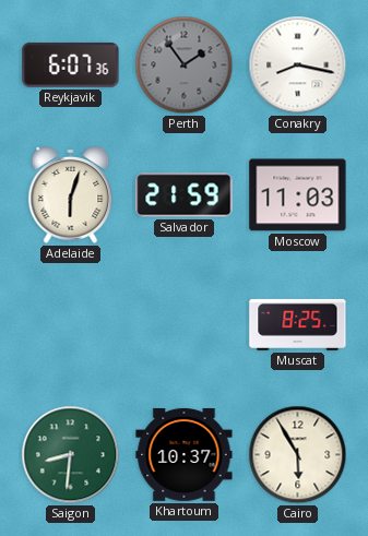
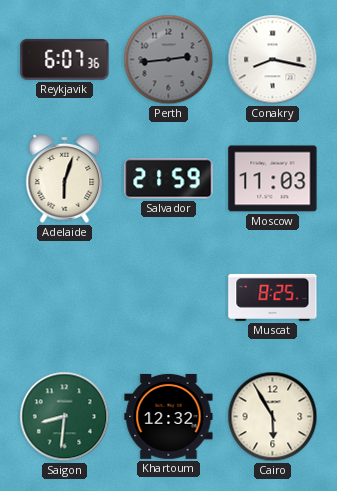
Perth: 1:54 -> 2:44
Khartoum: 10:37 -> 12:32
